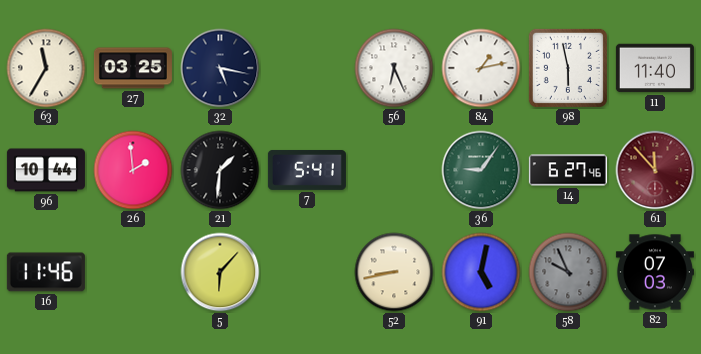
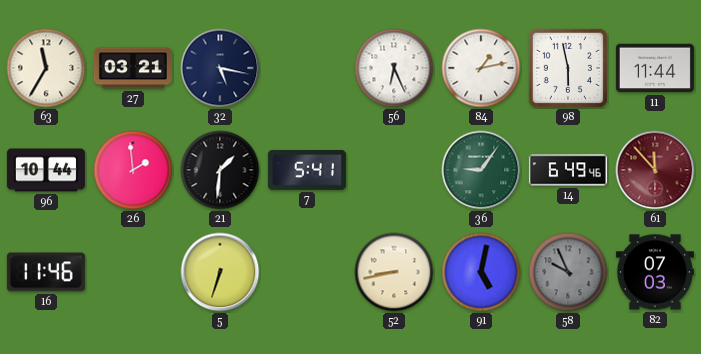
27: 03:25 -> 03:21
11: 11:40 -> 11:44
14: 6:27 -> 6:49
5: 6:07 -> 6:33
